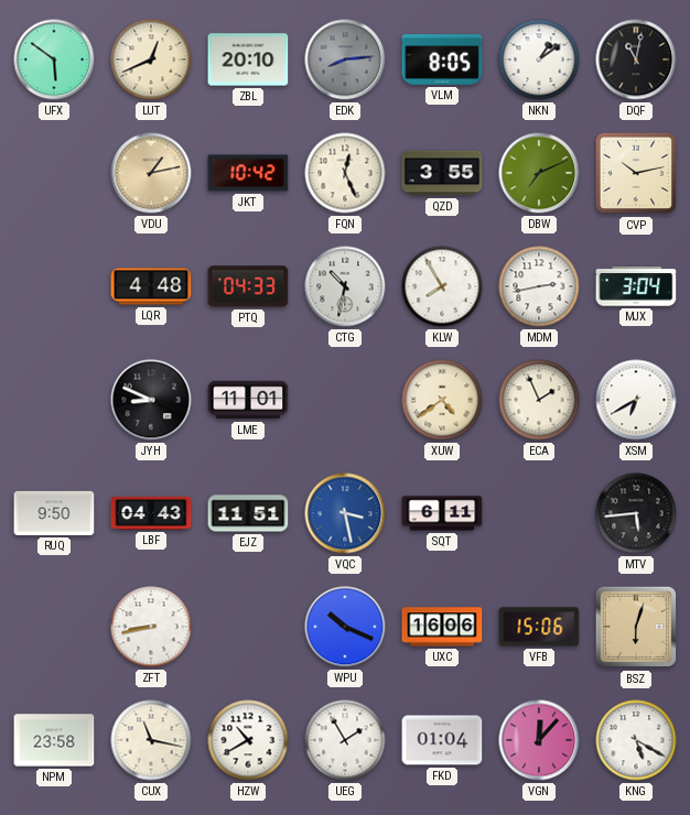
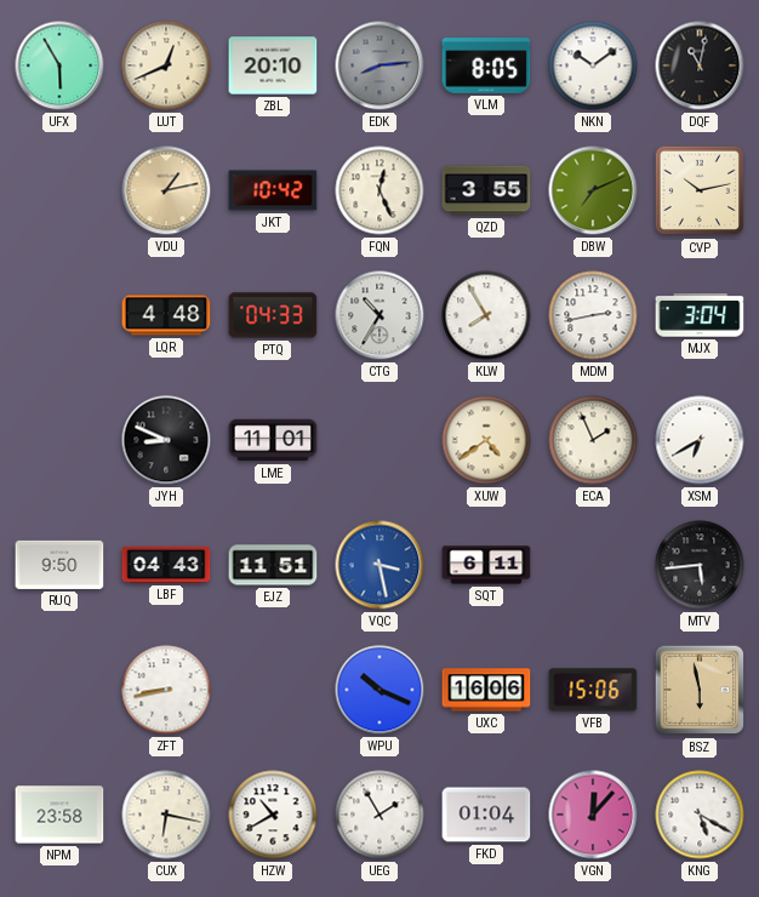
UFX: 5:51 -> 5:55
NKN: 1:09 -> 10:09
CTG: 10:32 -> 10:35
BSZ: 6:03 -> 5:58
CUX: 11:17 -> 6:17
